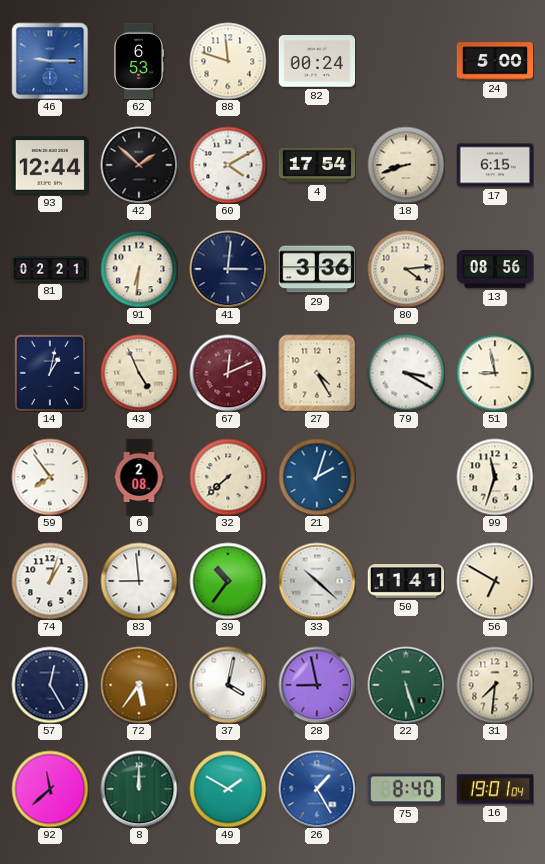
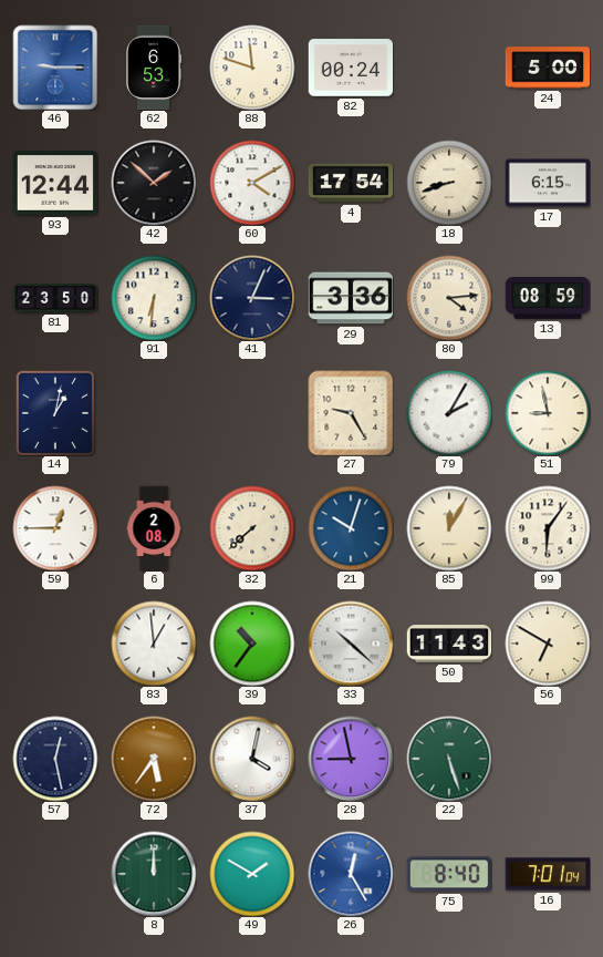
81: 02:21 -> 23:50
41: 3:01 -> 3:04
13: 08:56 -> 08:59
43: 4:56 -> none
67: 12:11 -> none
27: 4:25 -> 9:25
79: 3:20 -> 2:05
59: 7:54 -> 12:45
21: 2:03 -> 10:03
85: none -> 12:05
99: 11:33 -> 6:06
74: 1:03 -> none
83: 8:59 -> 12:59
50: 11:41 -> 11:43
57: 12:25 -> 12:28
31: 7:31 -> none
92: 11:38 -> none
26: 1:25 -> 12:25
16: 19:01 -> 7:01
